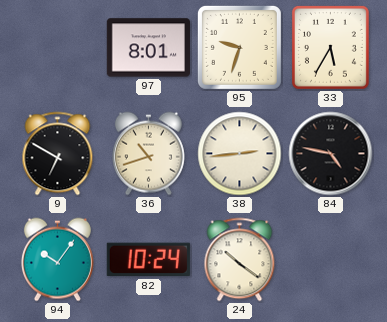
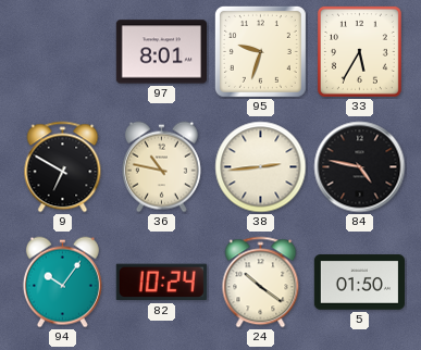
36: 10:42 -> 10:47
5: none -> 01:50
